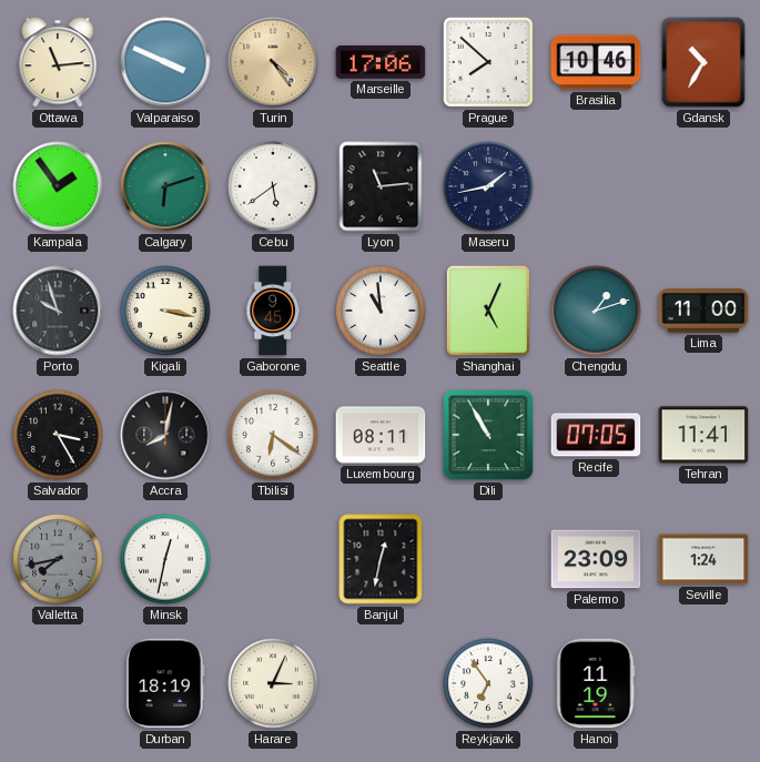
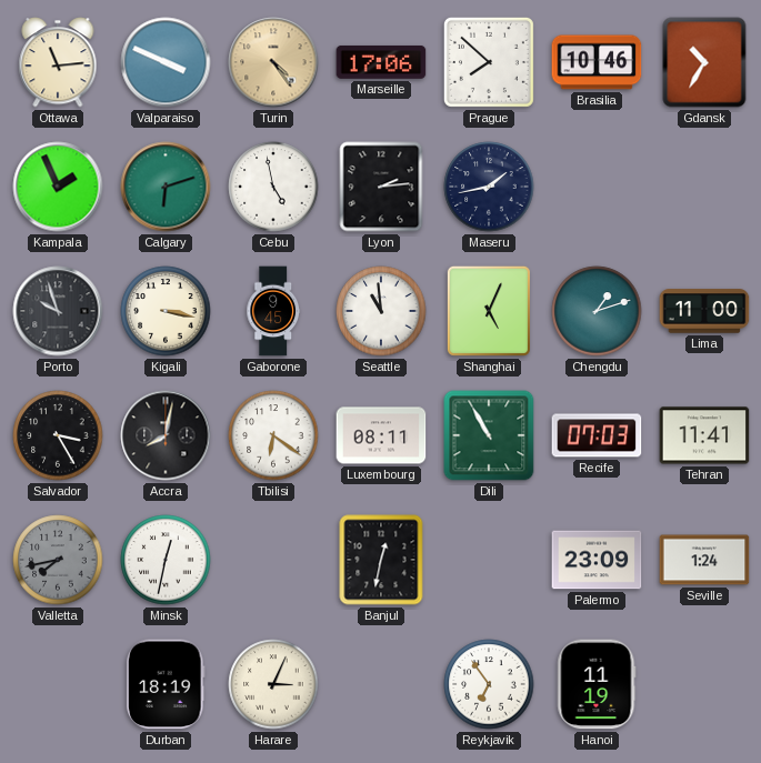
Kampala: 1:54 -> 1:56
Cebu: 5:39 -> 4:58
Lyon: 11:14 -> 2:14
Recife: 07:05 -> 07:03
